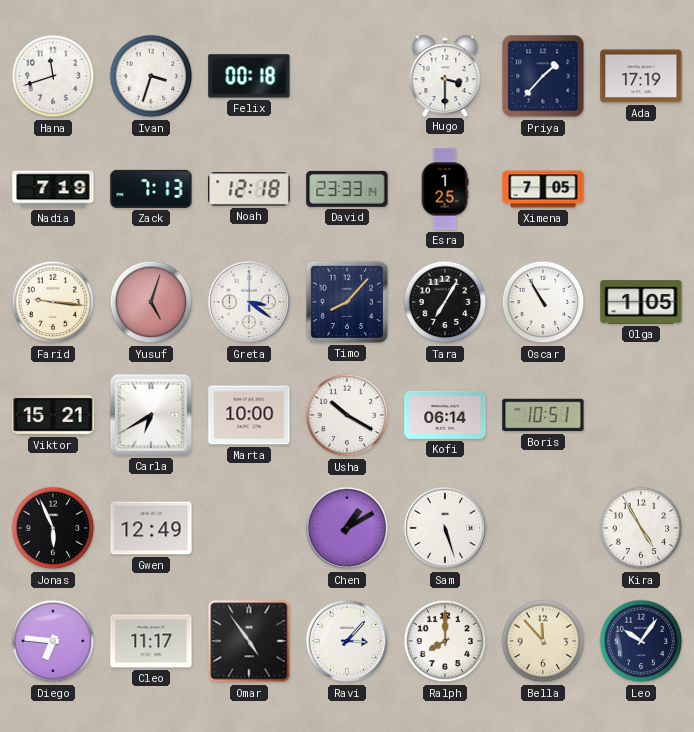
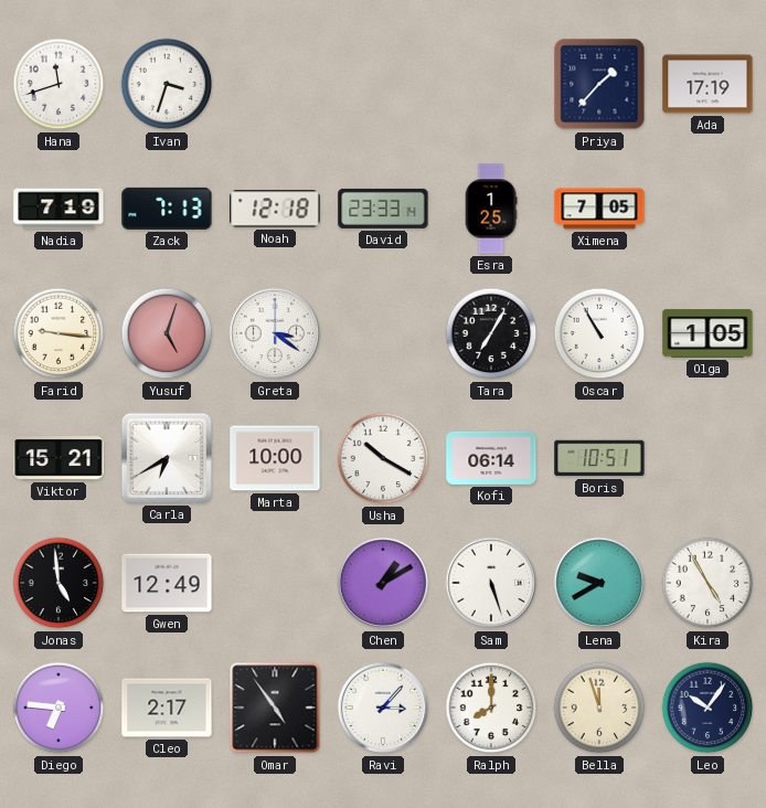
Felix: 00:18 -> none
Hugo: 3:30 -> none
Timo: 8:07 -> none
Jonas: 5:56 -> 4:59
Lena: none -> 9:40
Cleo: 11:17 -> 2:17
Bella: 11:53 -> 11:57
